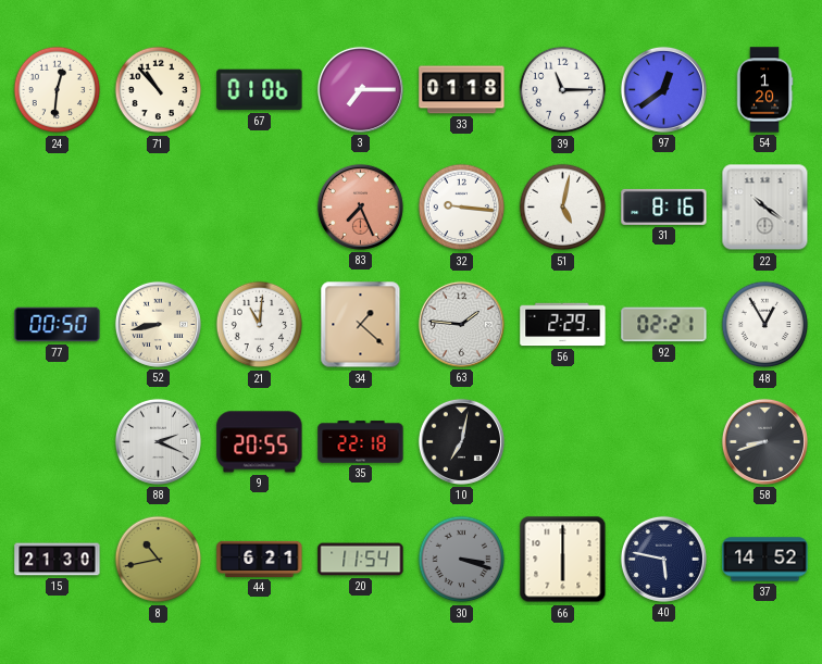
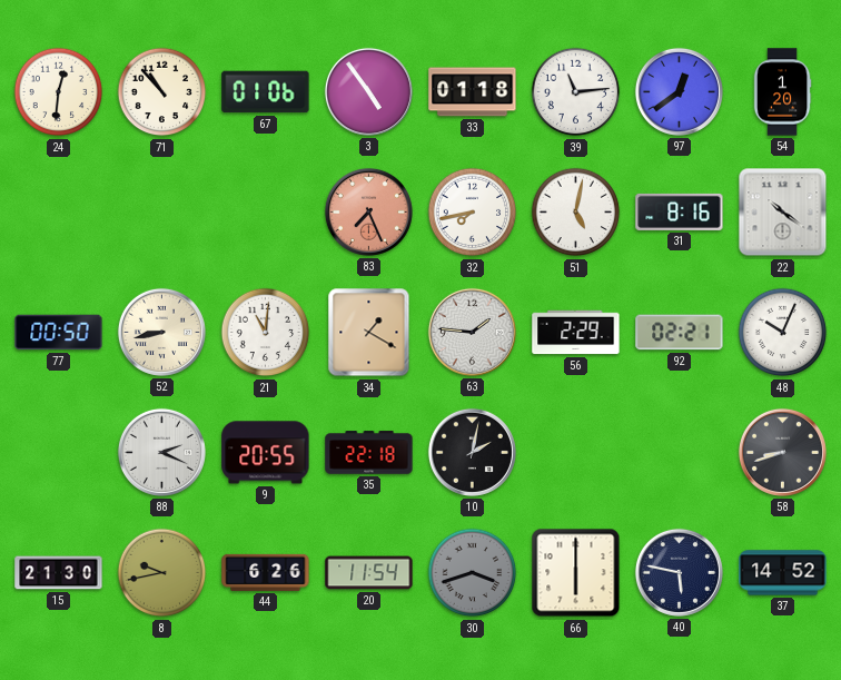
3: 7:15 -> 4:54
39: 11:15 -> 11:14
32: 9:16 -> 7:43
34: 1:22 -> 1:20
48: 12:55 -> 10:04
10: 7:02 -> 2:02
8: 10:43 -> 9:43
44: 6:21 -> 6:26
30: 3:18 -> 3:42
